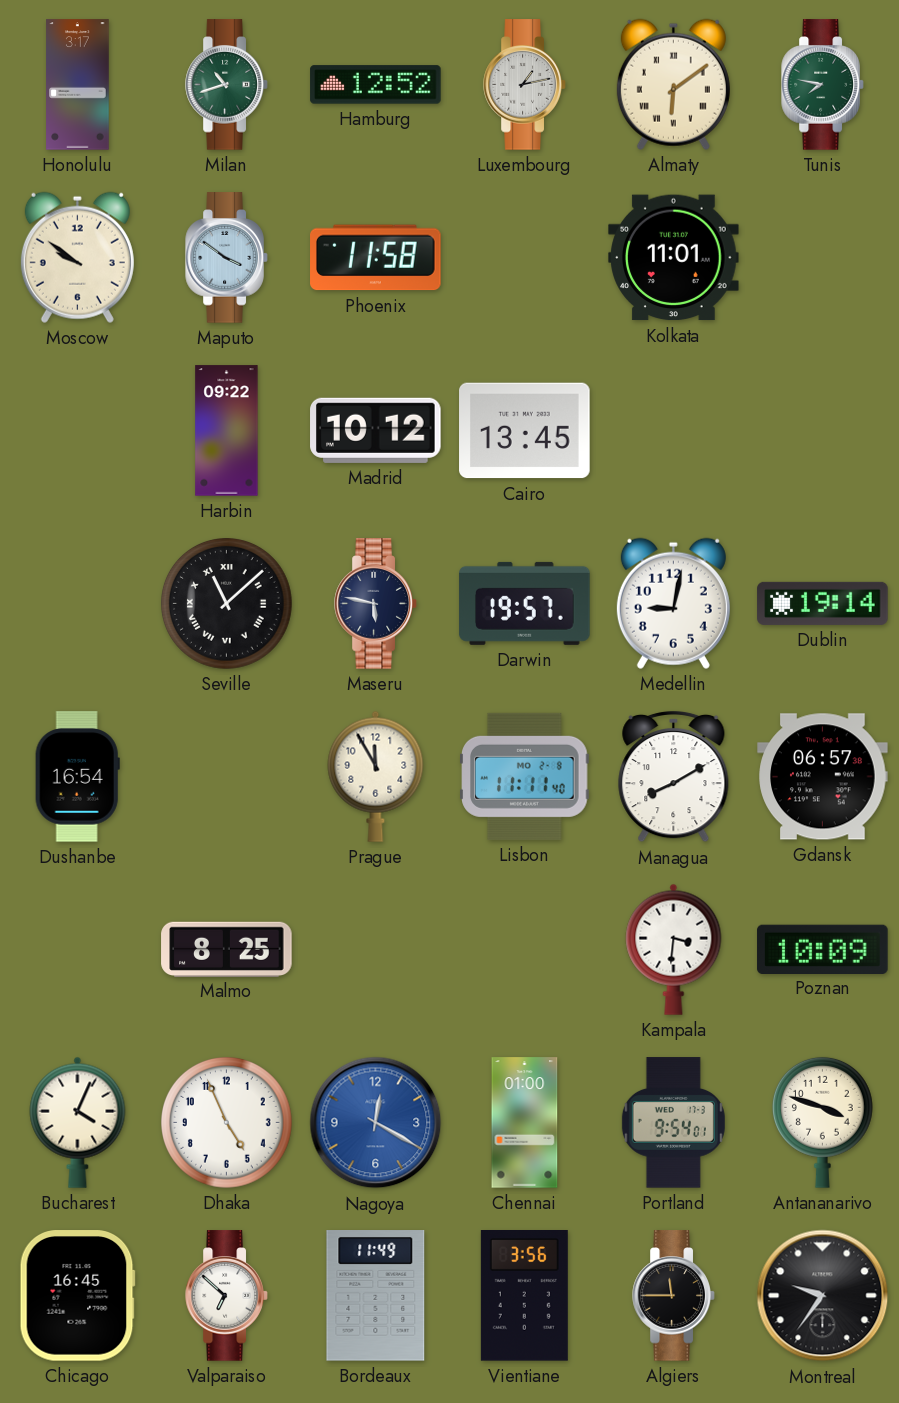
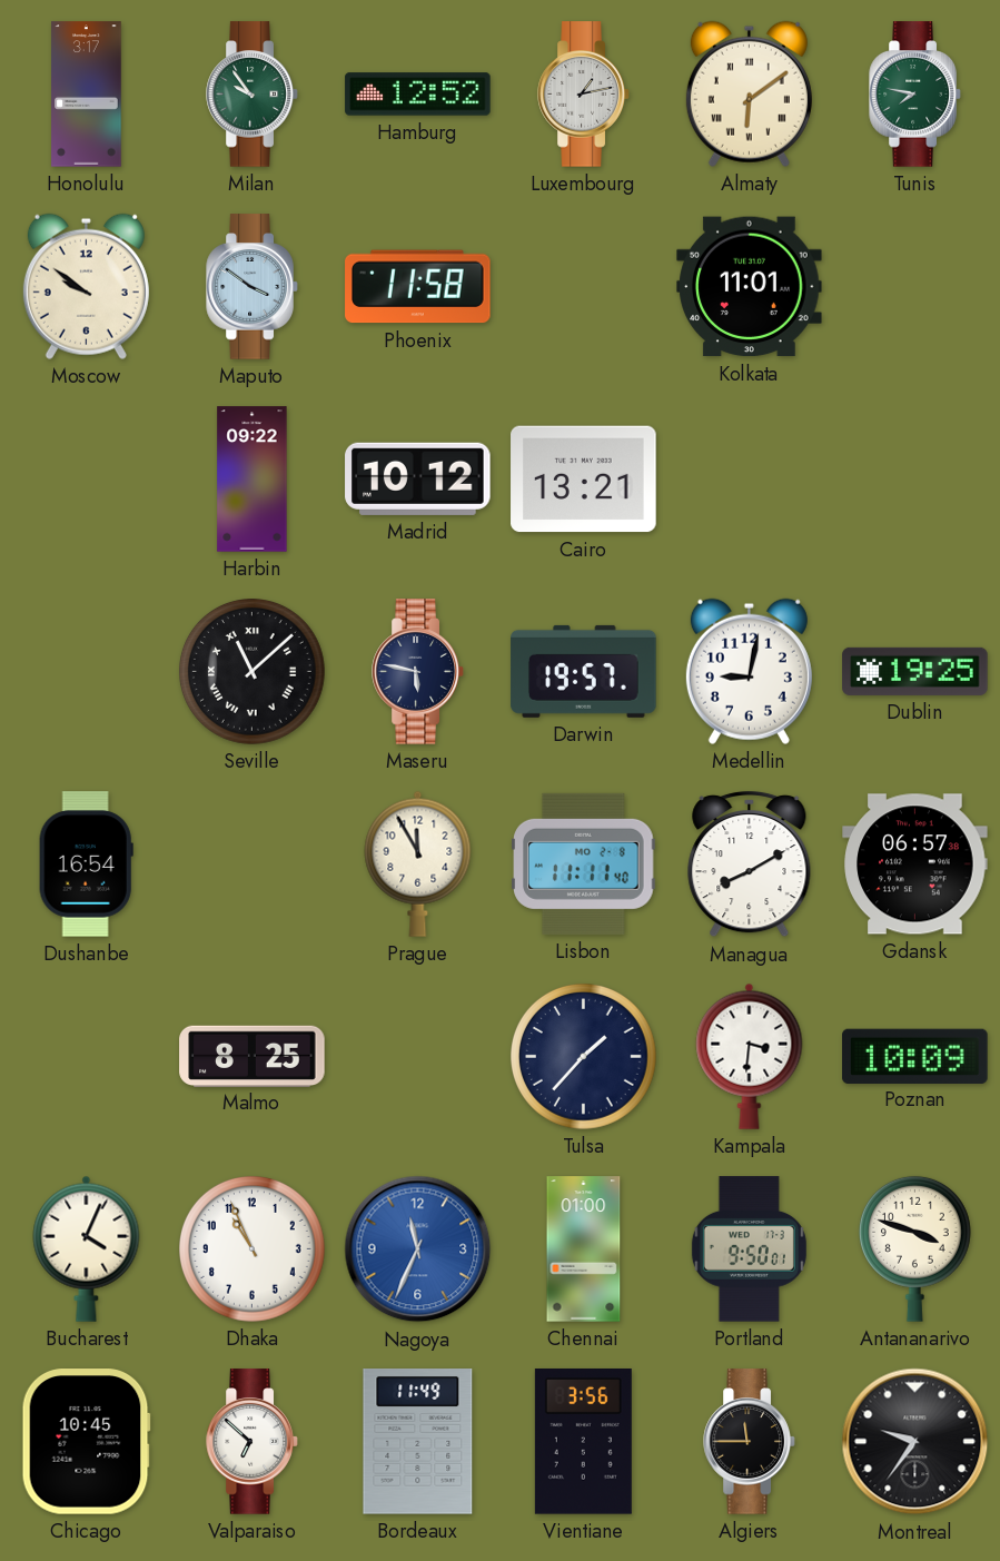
Milan: 10:42 -> 9:54
Cairo: 13:45 -> 13:21
Dublin: 19:14 -> 19:25
Tulsa: none -> 1:37
Dhaka: 4:56 -> 10:56
Nagoya: 12:20 -> 11:34
Portland: 9:54 -> 9:50
Chicago: 16:45 -> 10:45
